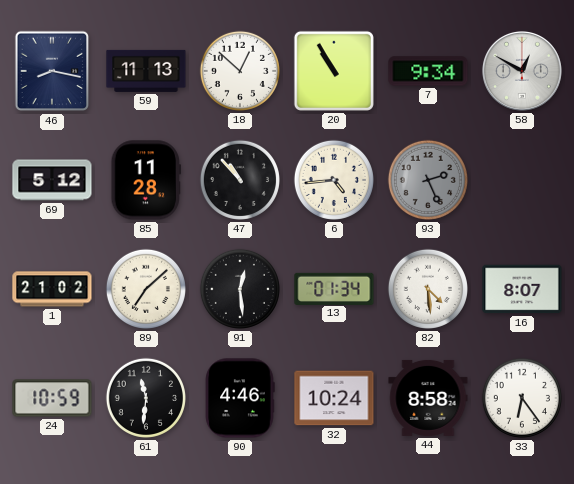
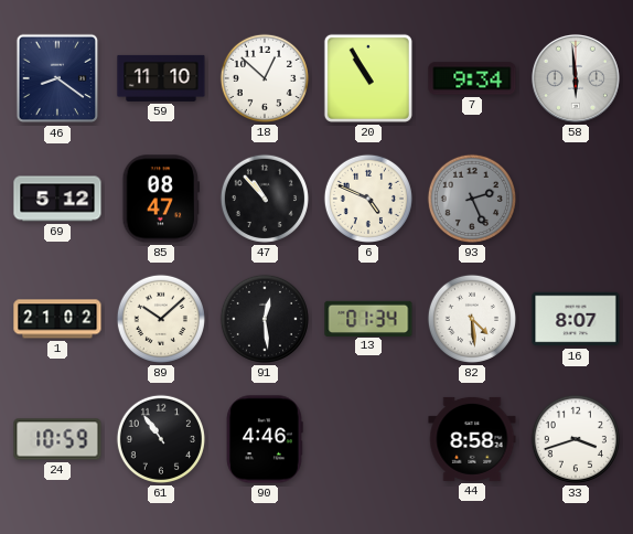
46: 8:17 -> 8:21
59: 11:13 -> 11:10
58: 12:50 -> 5:59
85: 11:28 -> 08:47
6: 4:44 -> 4:49
89: 7:08 -> 10:08
61: 11:31 -> 10:54
32: 10:24 -> none
33: 6:24 -> 3:42
